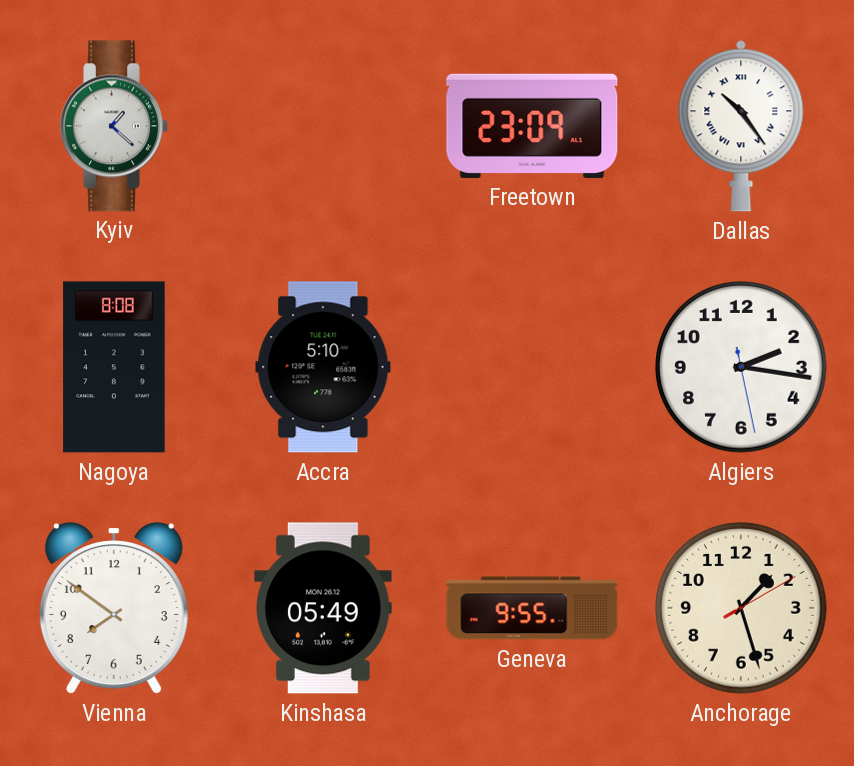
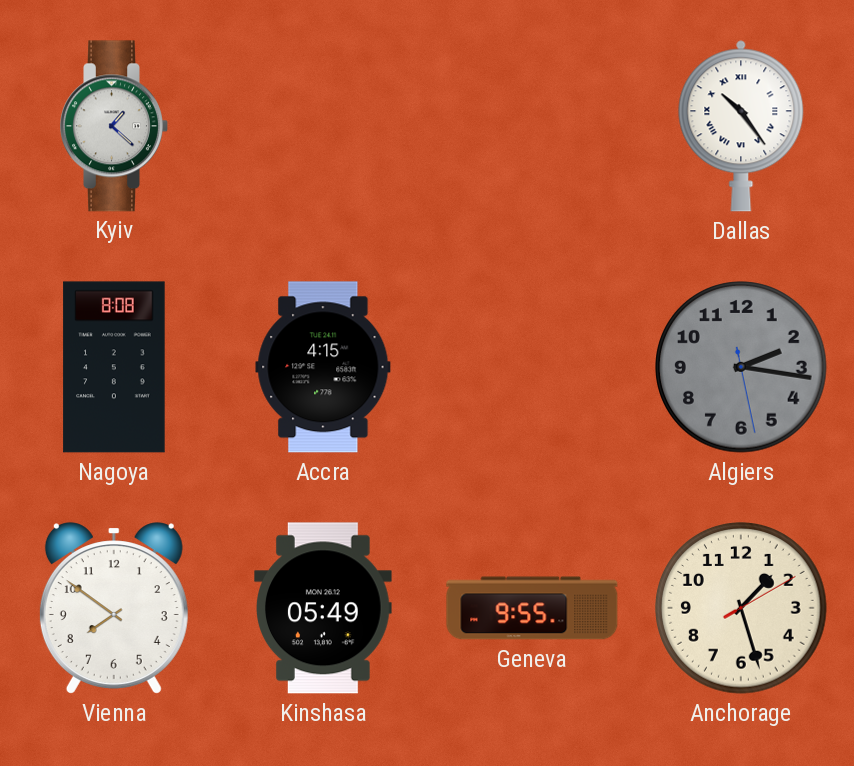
Freetown: 23:09 -> none
Accra: 5:10 -> 4:15
Algiers dial: white -> grey
